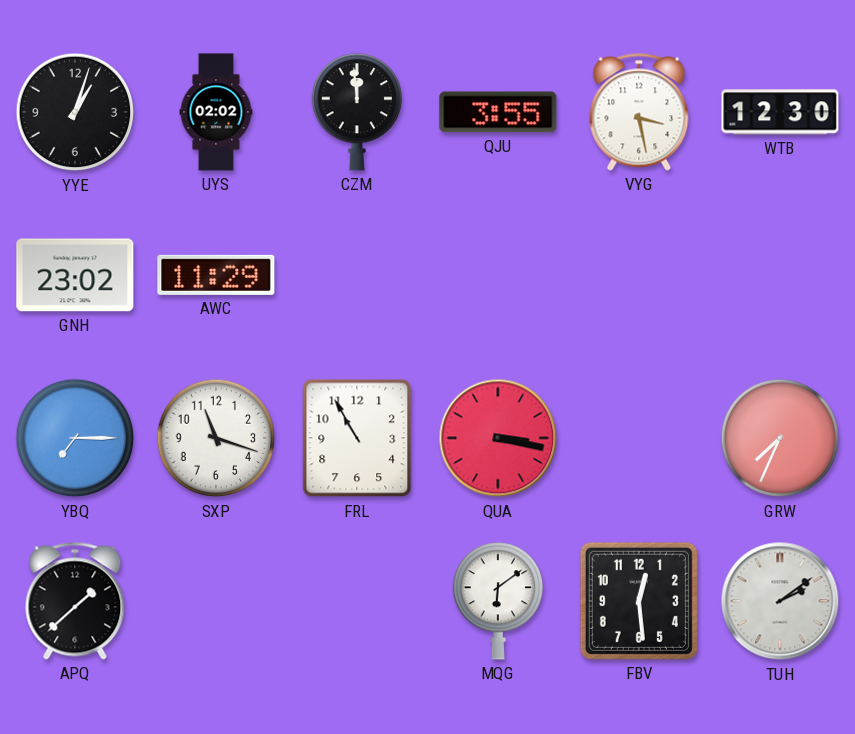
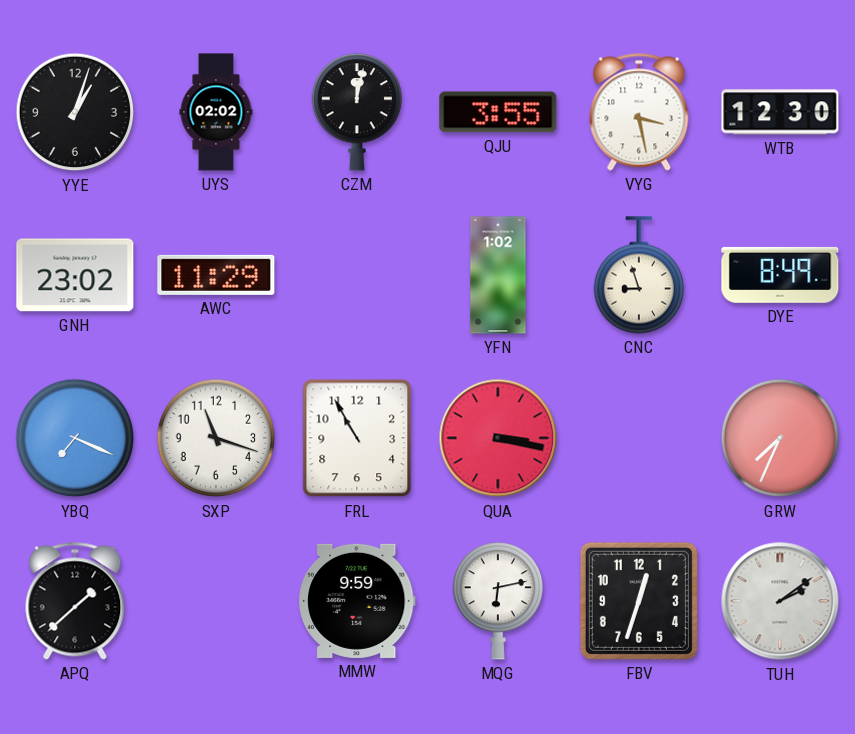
CZM: 11:59 -> 12:02
YFN: none -> 1:02
CNC: none -> 8:57
DYE: none -> 8:49
YBQ: 7:15 -> 7:19
MMW: none -> 9:59
MQG: 6:09 -> 6:13
FBV: 12:29 -> 12:33
